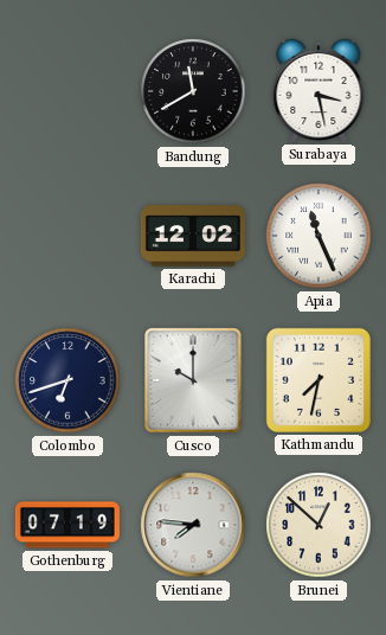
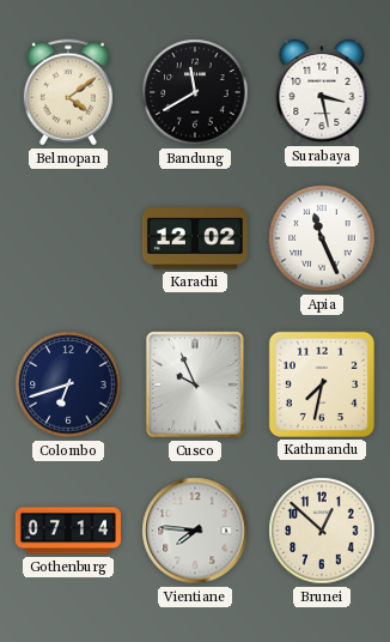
Belmopan: none -> 4:09
Cusco: 10:00 -> 9:56
Gothenburg: 07:19 -> 07:14
